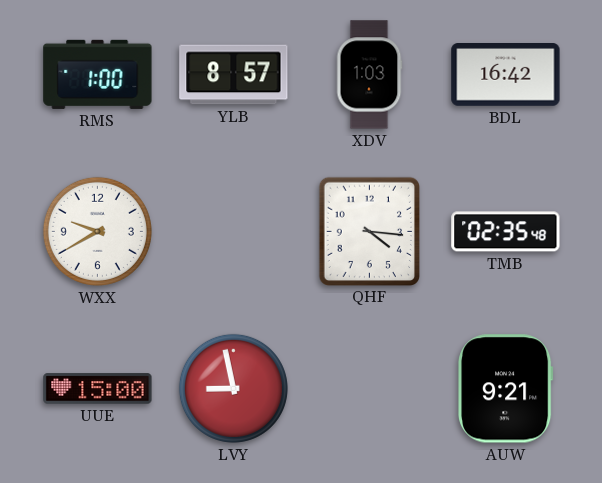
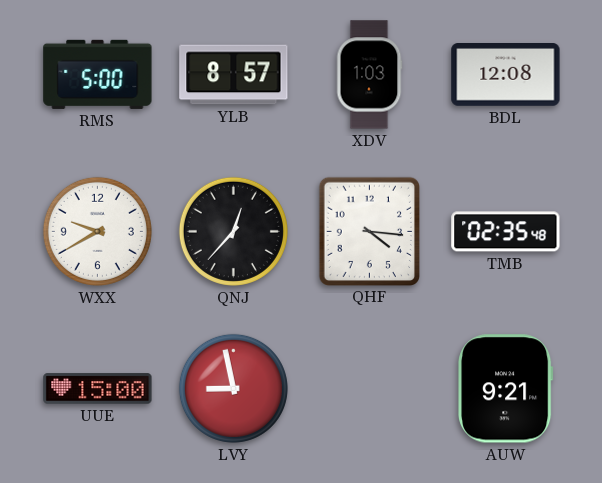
RMS: 1:00 -> 5:00
BDL: 16:42 -> 12:08
QNJ: none -> 12:37
